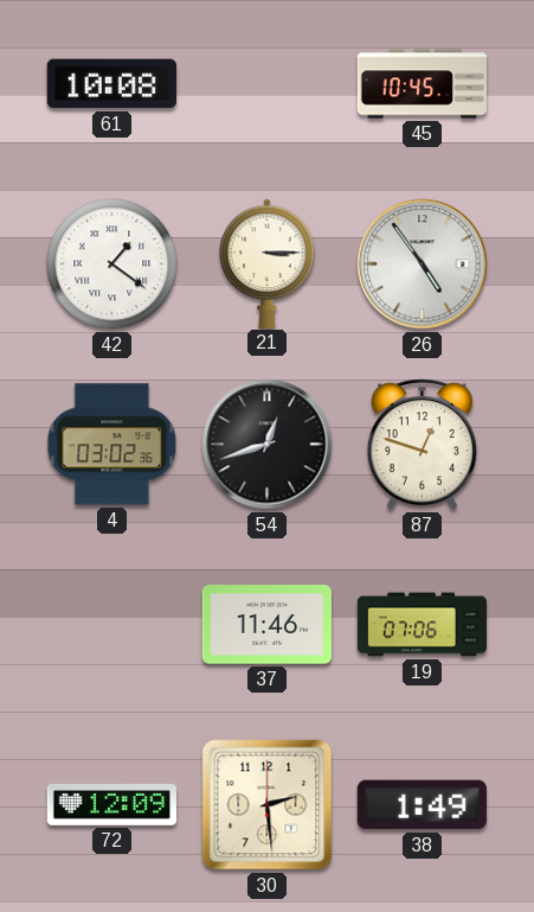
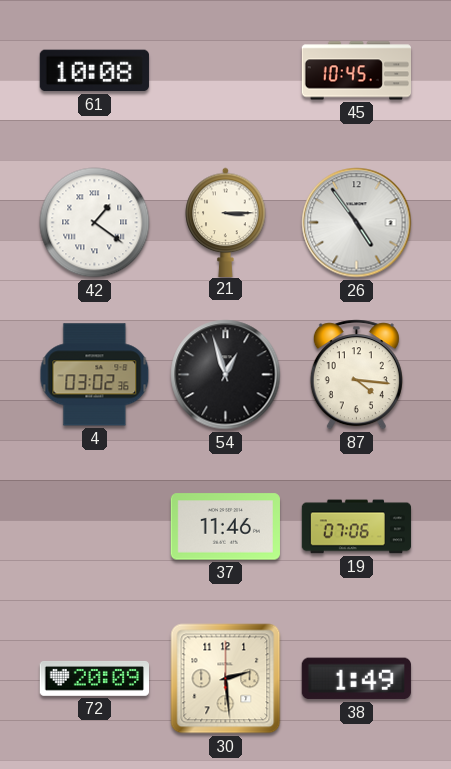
54: 12:42 -> 12:57
87: 12:48 -> 4:16
72: 12:09 -> 20:09
